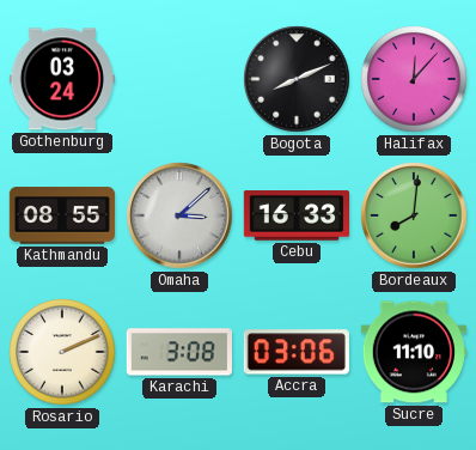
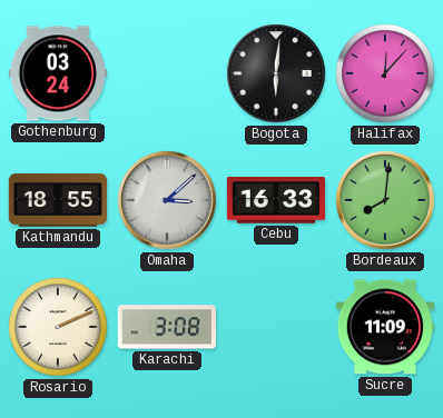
Bogota: 8:11 -> 6:01
Kathmandu: 08:55 -> 18:55
Accra: 03:06 -> none
Sucre: 11:10 -> 11:09
